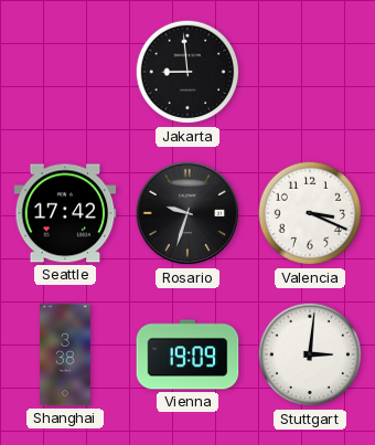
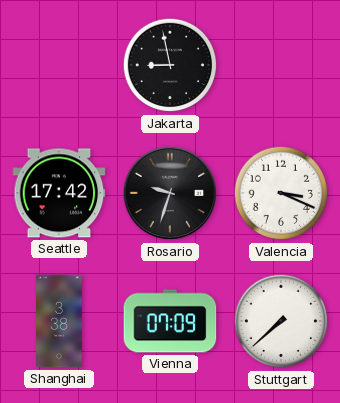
Jakarta: 8:59 -> 8:58
Vienna: 19:09 -> 07:09
Stuttgart: 3:01 -> 7:38
